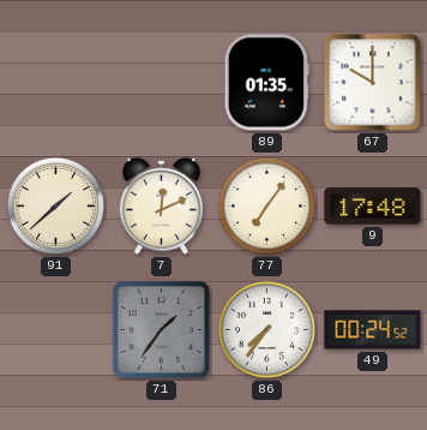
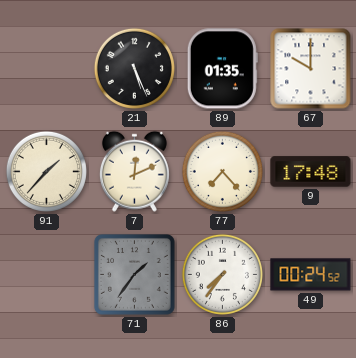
21: none -> 5:26
91: 1:38 -> 1:37
77: 7:06 -> 7:23
